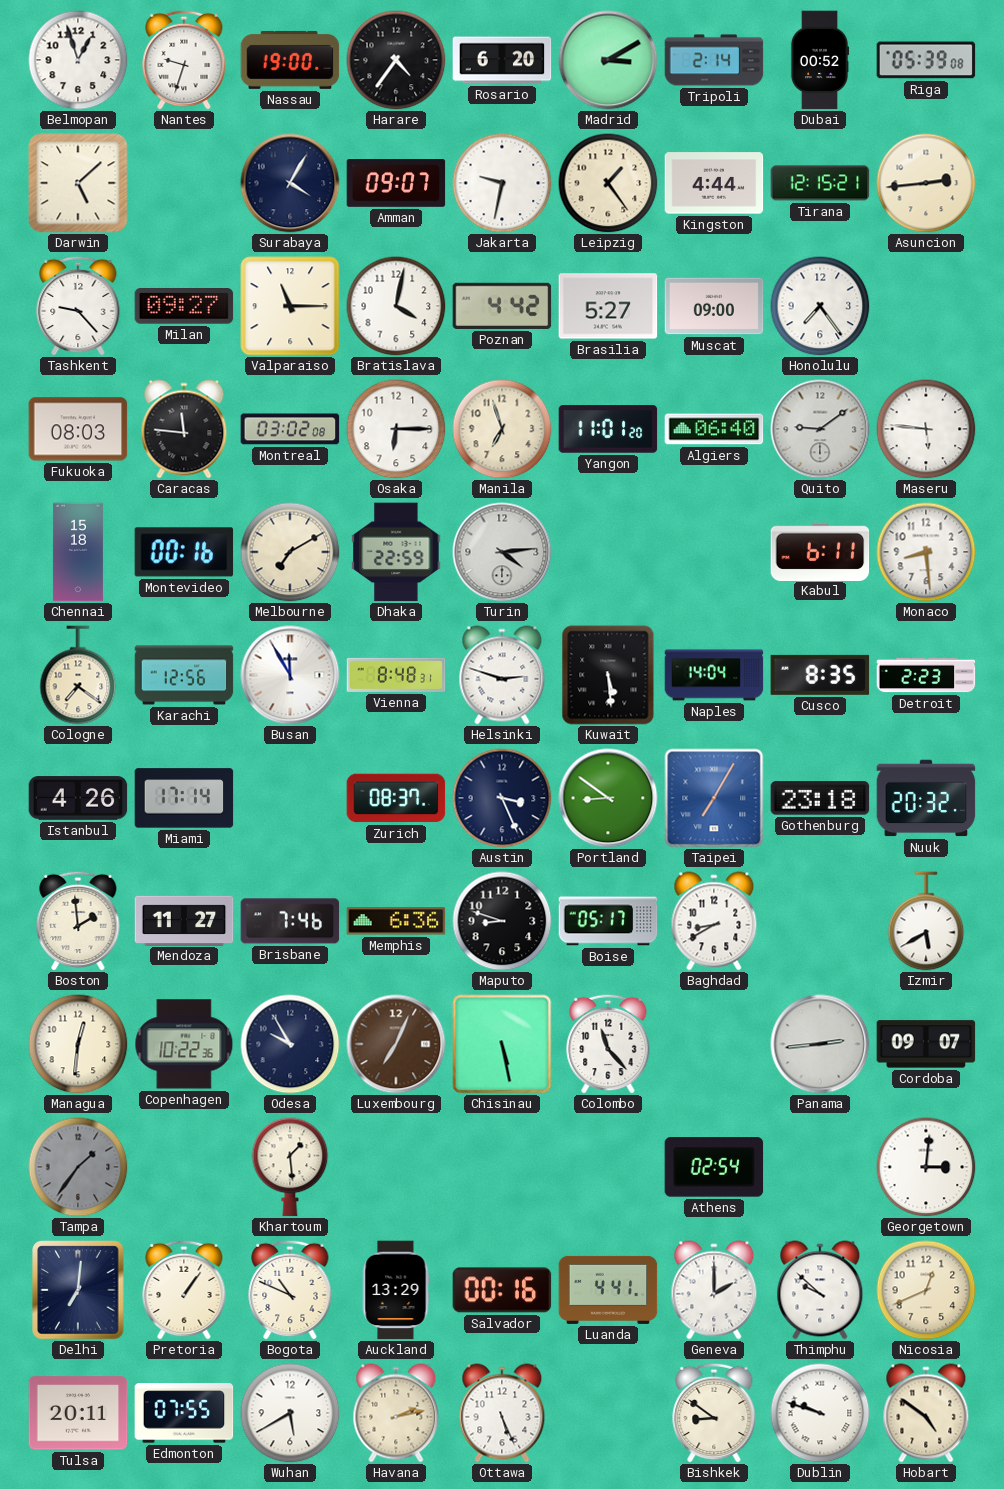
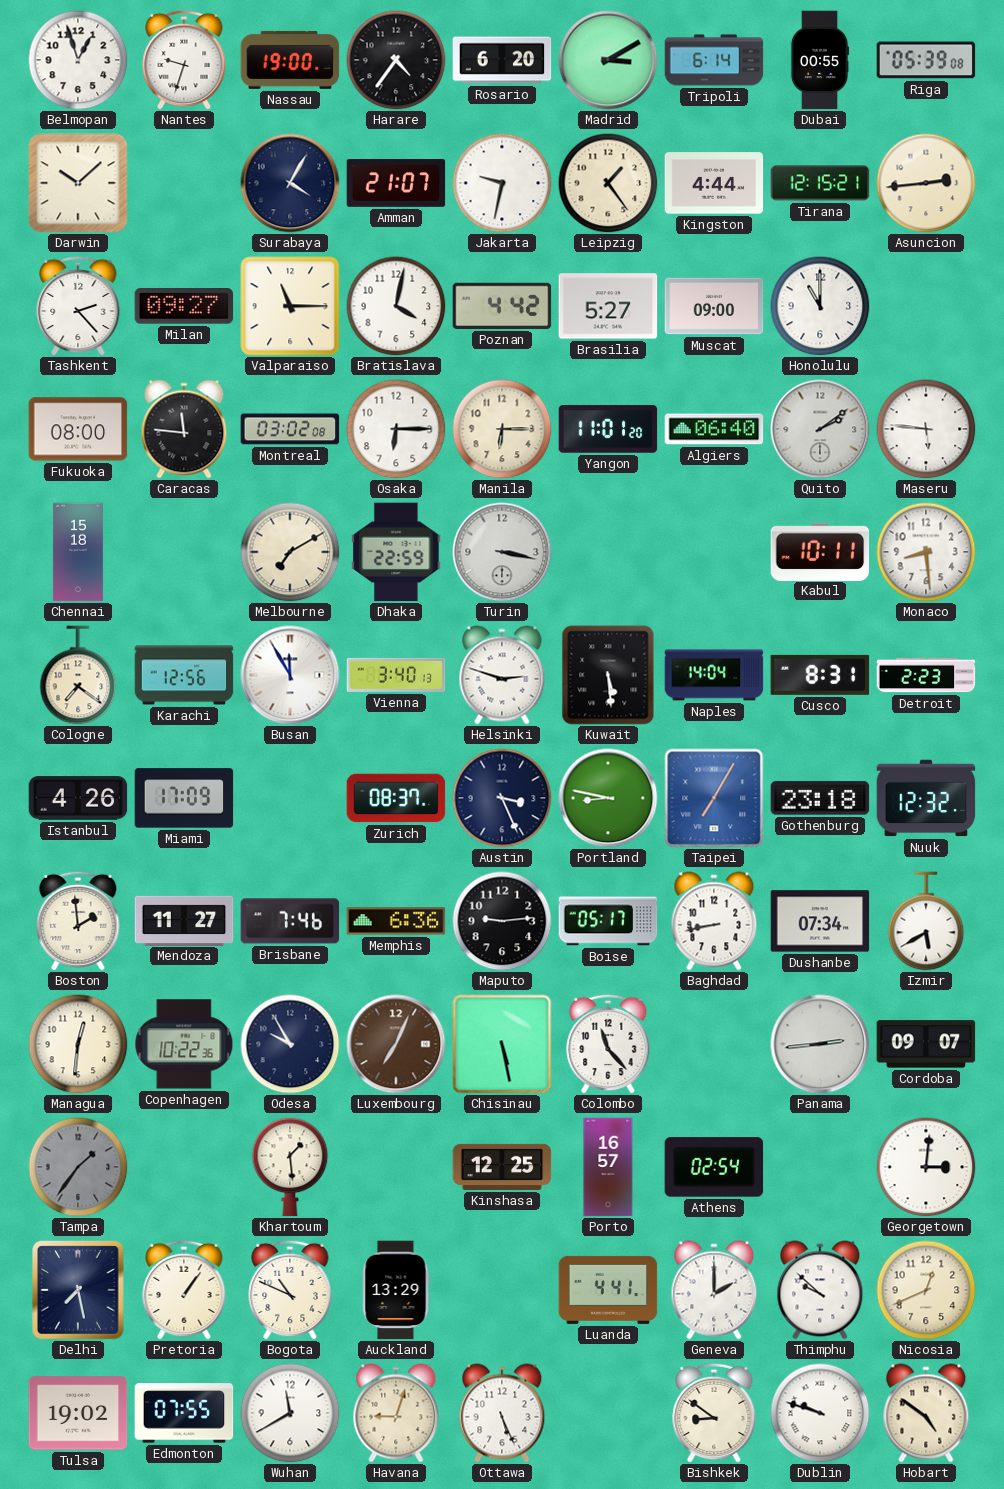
Tripoli: 2:14 -> 6:14
Dubai: 00:52 -> 00:55
Darwin: 5:08 -> 10:08
Amman: 09:07 -> 21:07
Tashkent: 9:23 -> 2:23
Honolulu: 7:24 -> 11:00
Fukuoka: 08:03 -> 08:00
Manila: 6:57 -> 6:15
Quito: 9:09 -> 2:09
Montevideo: 00:16 -> none
Turin: 4:14 -> 3:17
Kabul: 6:11 -> 10:11
Vienna: 8:48 -> 3:40
Cusco: 8:35 -> 8:31
Miami: 17:14 -> 17:09
Portland: 8:51 -> 8:47
Nuuk: 20:32 -> 12:32
Maputo: 8:48 -> 9:14
Baghdad: 8:40 -> 8:43
Dushanbe: none -> 07:34
Kinshasa: none -> 12:25
Porto: none -> 16:57
Delhi: 7:01 -> 7:28
Salvador: 00:16 -> none
Tulsa: 20:11 -> 19:02
Wuhan: 5:40 -> 11:40
Havana: 2:13 -> 9:03
